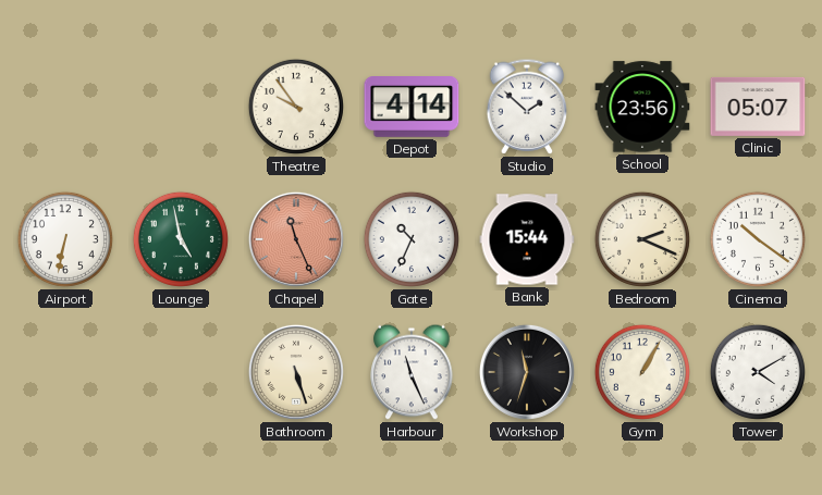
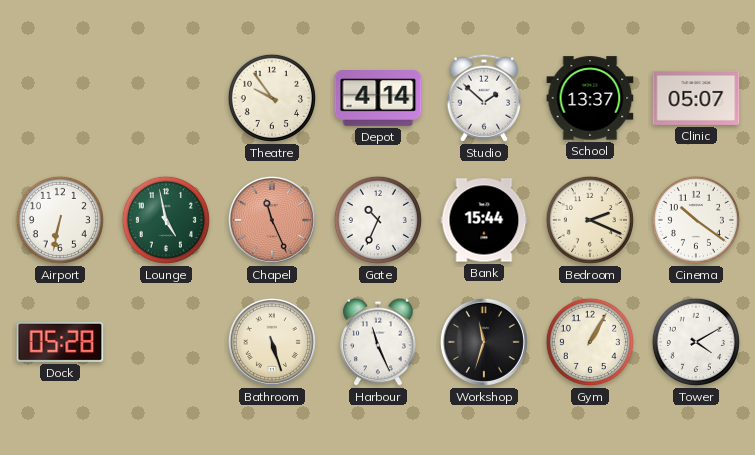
School: 23:56 -> 13:37
Dock: none -> 05:28
